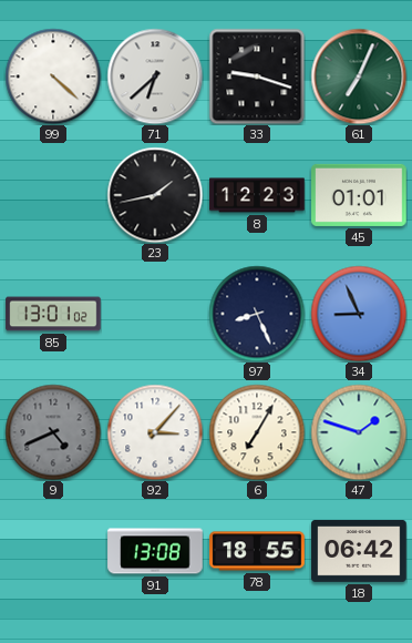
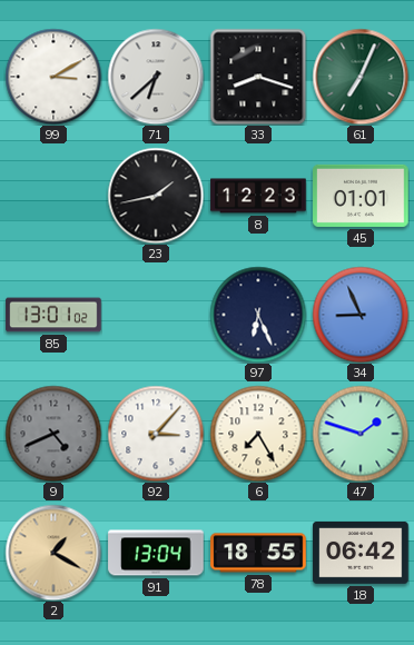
99: 4:22 -> 3:10
33: 9:18 -> 8:18
97: 8:26 -> 6:26
6: 7:05 -> 7:25
2: none -> 1:20
91: 13:08 -> 13:04
